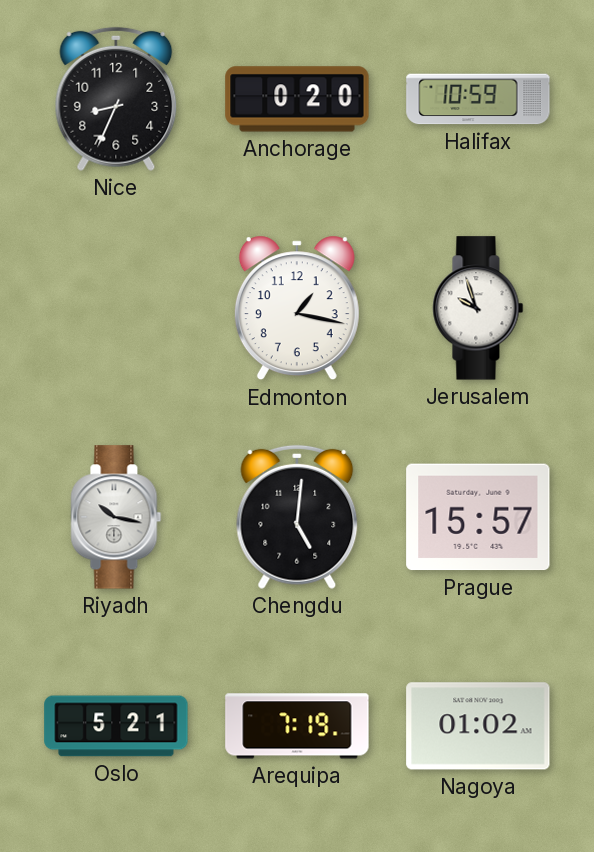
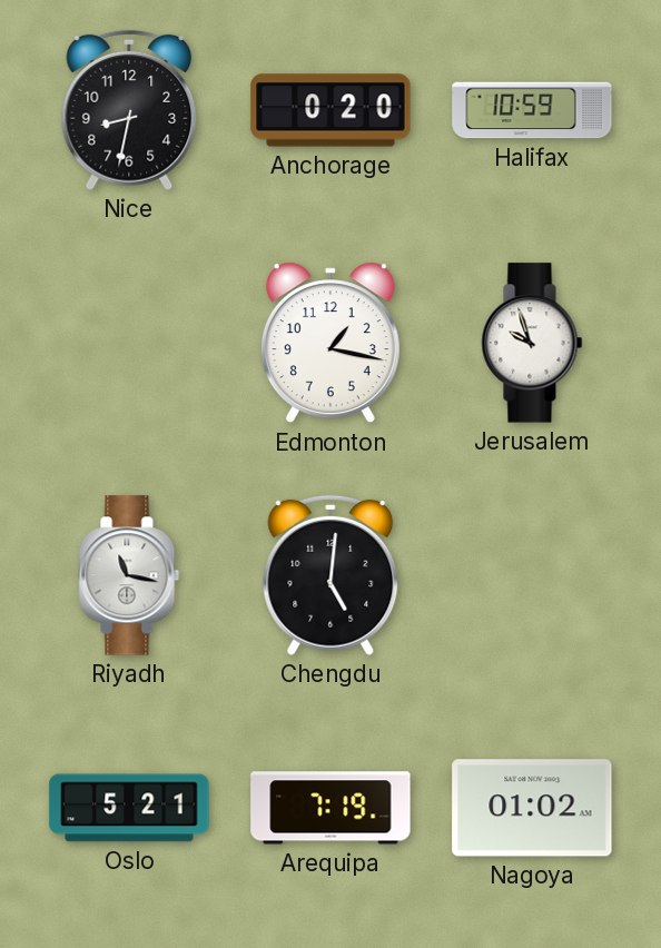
Nice: 8:34 -> 8:32
Riyadh: 10:17 -> 11:17
Prague: 15:57 -> none
